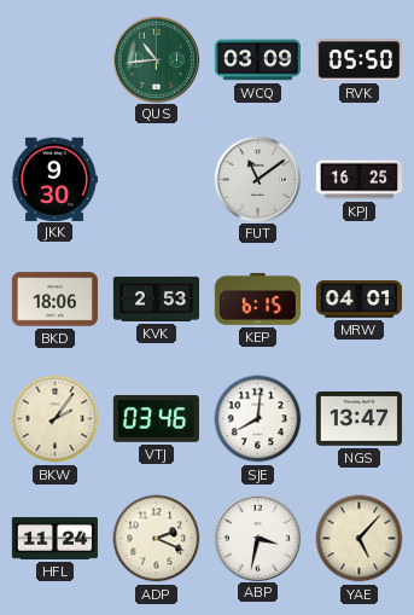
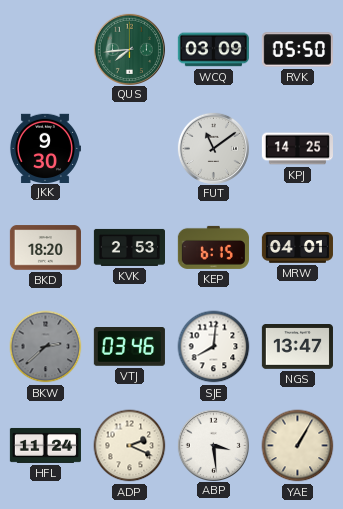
QUS: 10:44 -> 7:44
KPJ: 16:25 -> 14:25
BKD: 18:06 -> 18:20
BKW: 2:06 -> 2:38
BKW dial: cream -> grey
ABP: 3:32 -> 3:29
YAE: 5:07 -> 1:05
